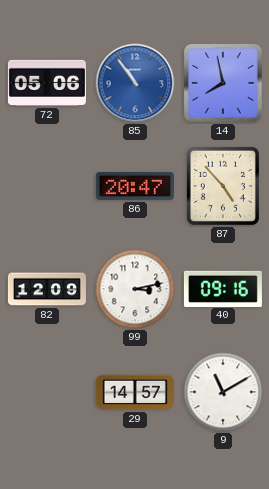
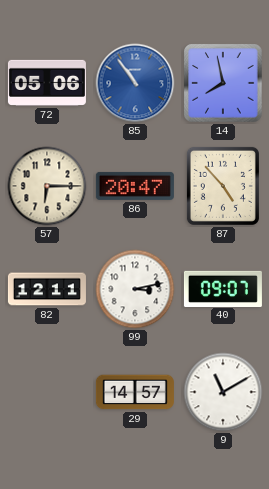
57: none -> 6:15
82: 12:09 -> 12:11
40: 09:16 -> 09:07
